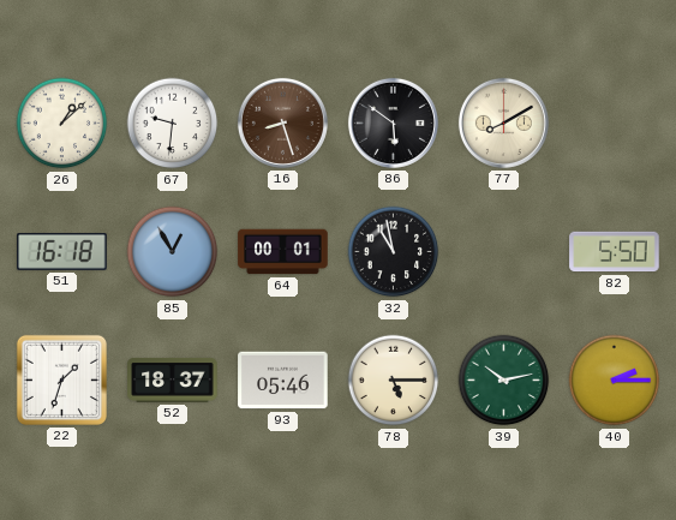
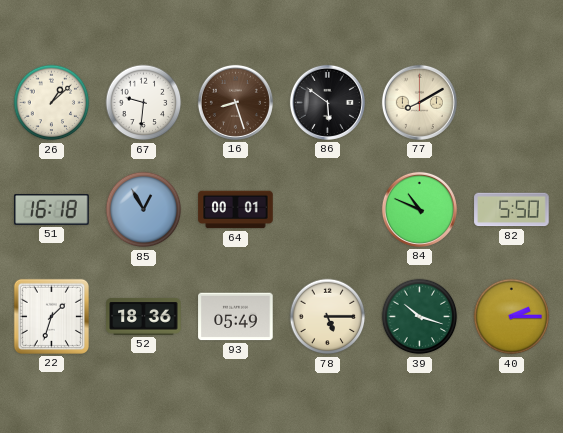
32: 10:58 -> none
84: none -> 10:49
52: 18:37 -> 18:36
93: 05:46 -> 05:49
39: 10:13 -> 10:18
